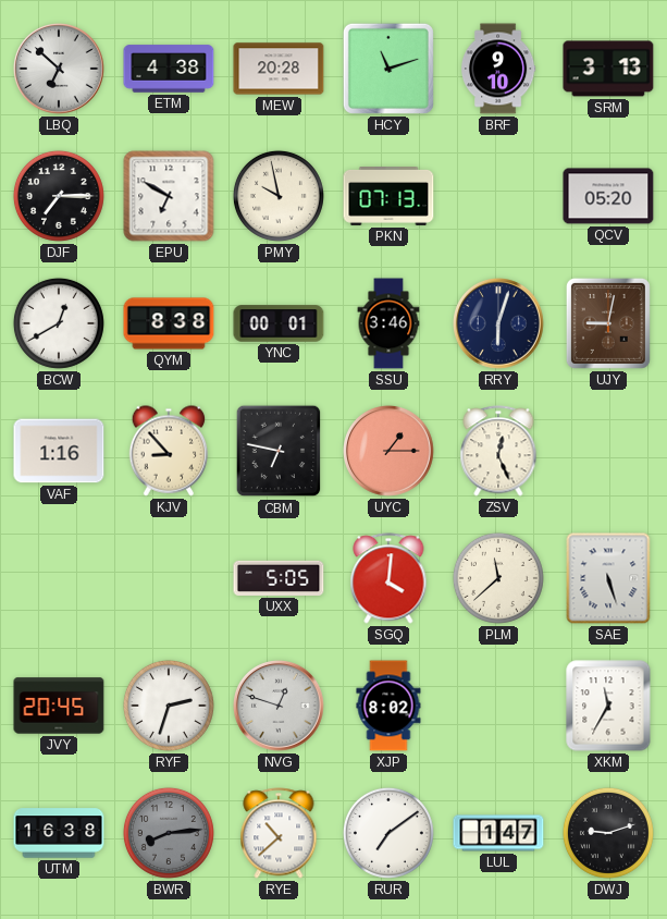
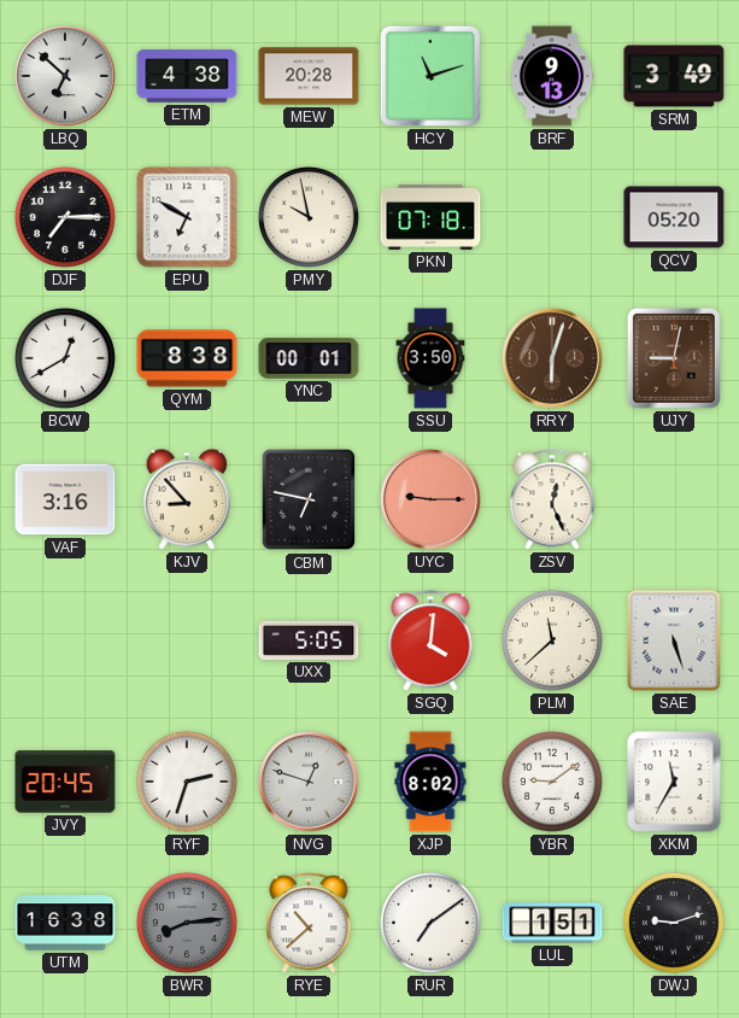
BRF: 9:10 -> 9:13
SRM: 3:13 -> 3:49
PKN: 07:13 -> 07:18
SSU: 3:46 -> 3:50
RRY dial: navy -> brown
VAF: 1:16 -> 3:16
UYC: 1:15 -> 9:15
YBR: none -> 9:09
LUL: 1:47 -> 1:51
